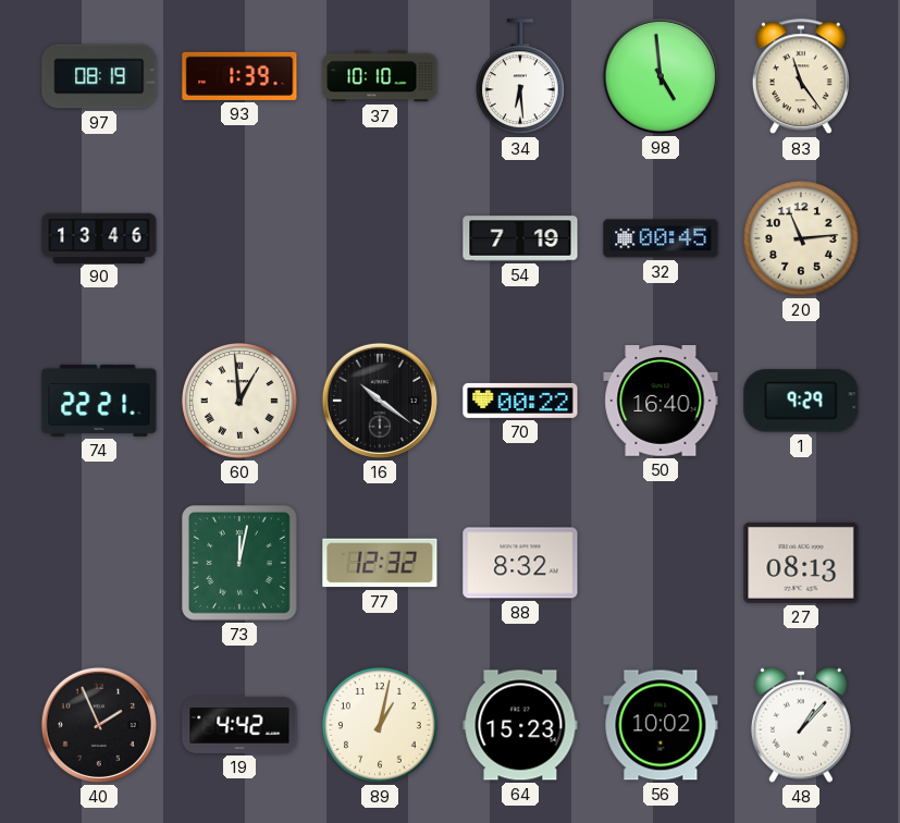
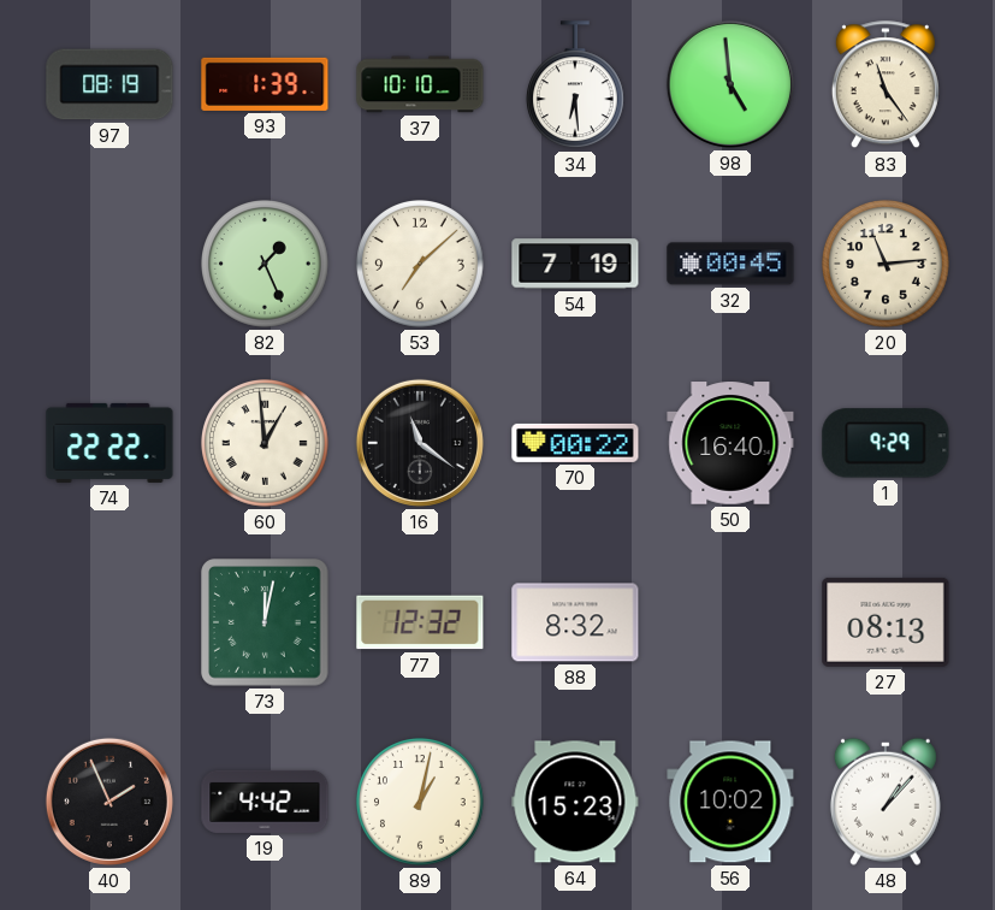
90: 13:46 -> none
82: none -> 1:26
53: none -> 7:08
74: 22:21 -> 22:22
16: 10:21 -> 11:21
